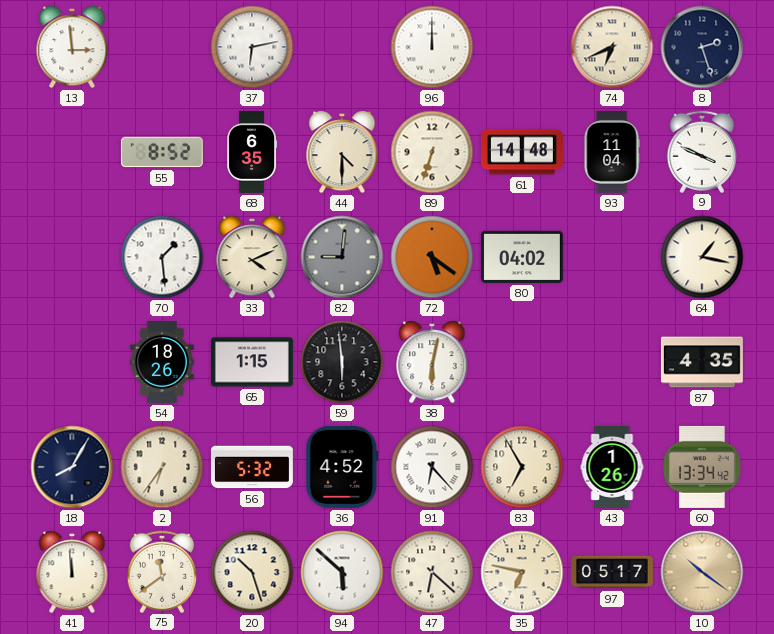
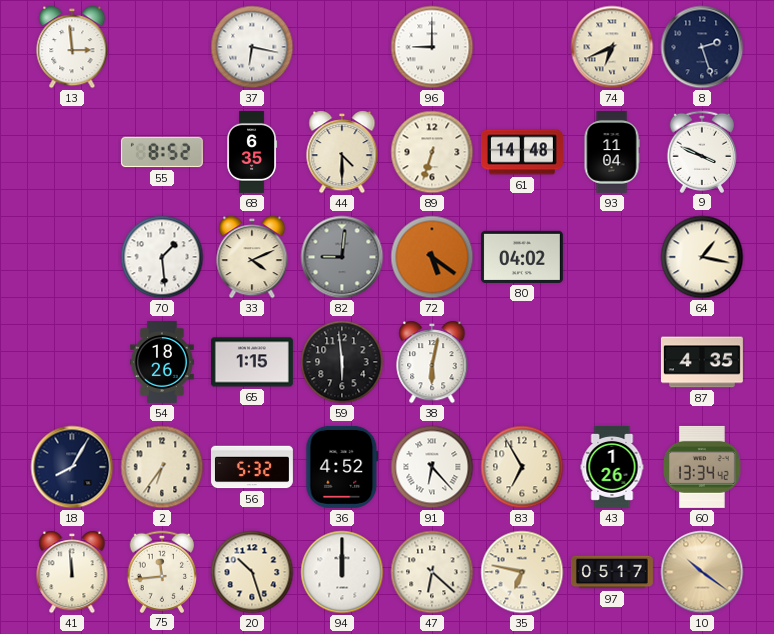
37: 6:13 -> 6:17
96: 12:00 -> 9:00
75: 11:39 -> 11:44
94: 5:52 -> 12:00
